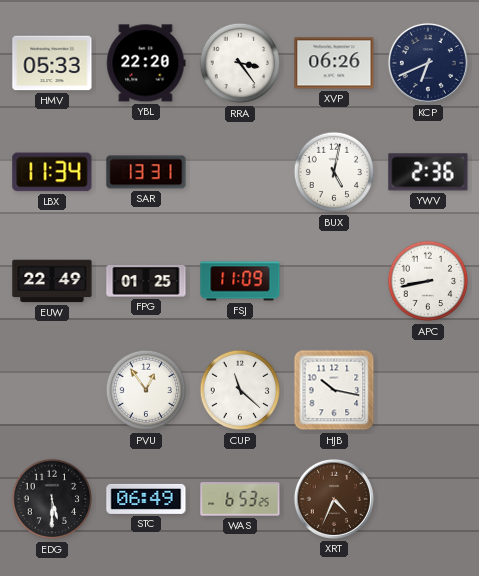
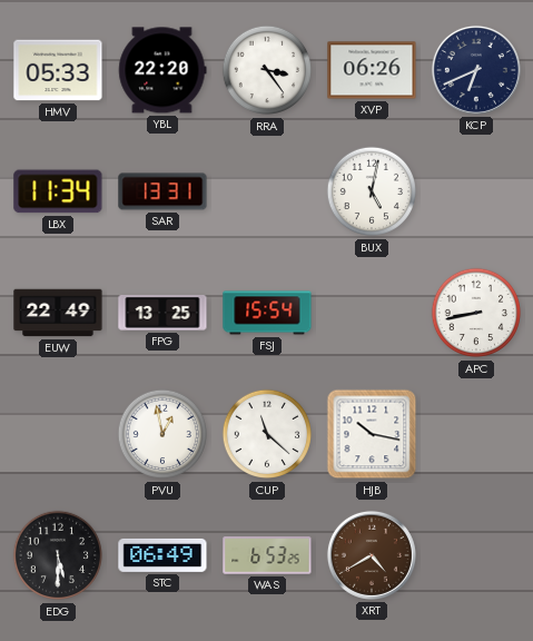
YWV: 2:36 -> none
FPG: 01:25 -> 13:25
FSJ: 11:09 -> 15:54
PVU: 12:54 -> 12:58
XRT: 4:34 -> 4:40
